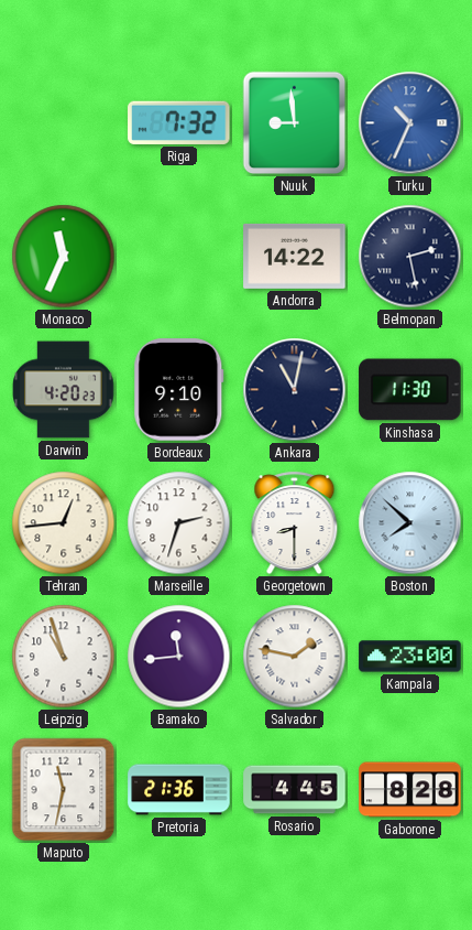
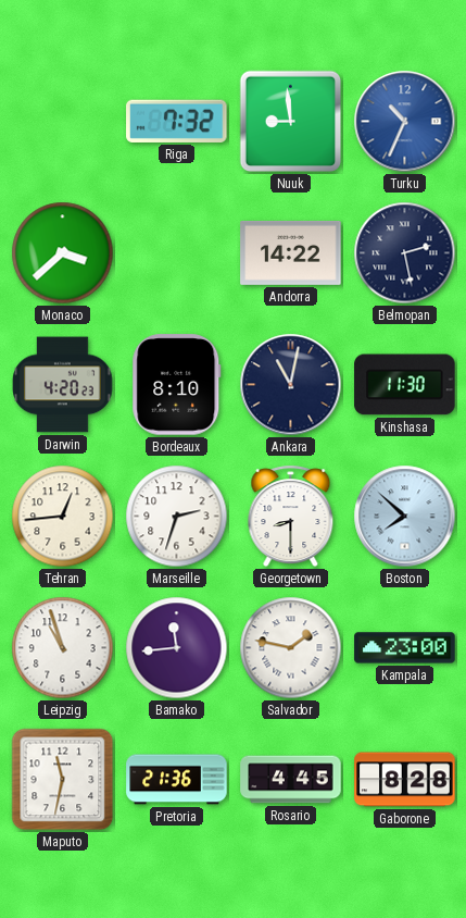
Monaco: 11:34 -> 3:38
Bordeaux: 9:10 -> 8:10
